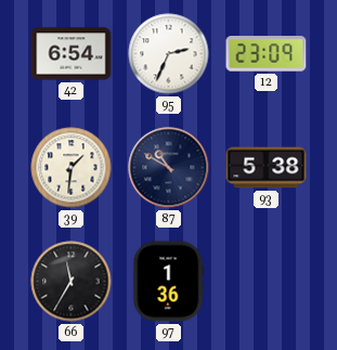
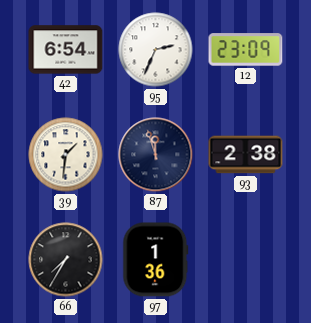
87: 10:50 -> 11:57
93: 5:38 -> 2:38
66: 11:35 -> 7:35
